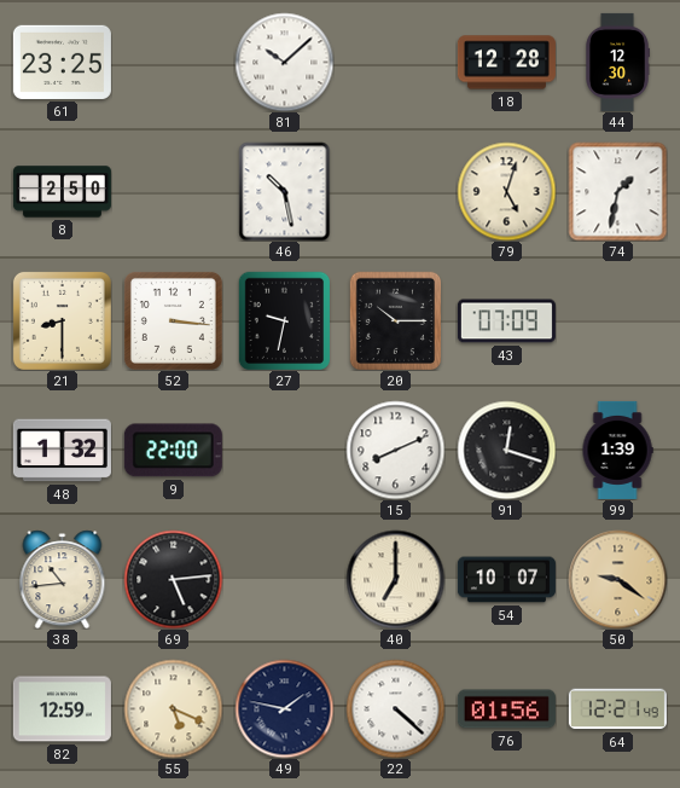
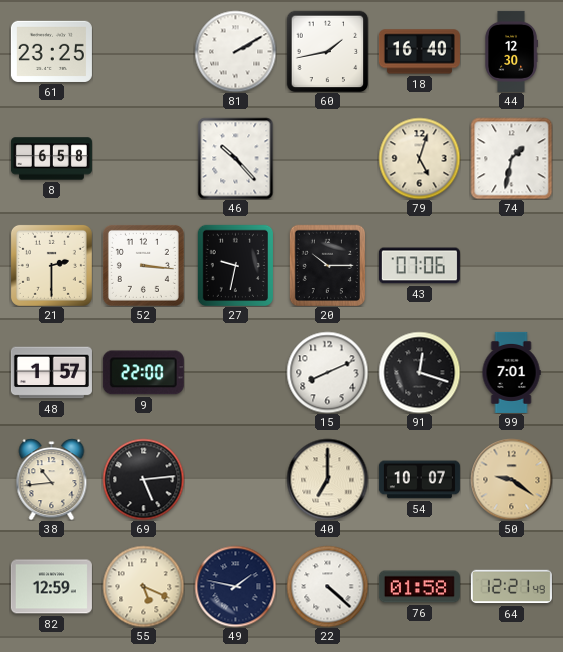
81: 10:08 -> 2:10
60: none -> 1:43
18: 12:28 -> 16:40
8: 2:50 -> 6:58
46: 10:28 -> 10:23
21: 8:30 -> 2:30
43: 07:09 -> 07:06
48: 1:32 -> 1:57
99: 1:39 -> 7:01
76: 01:56 -> 01:58
